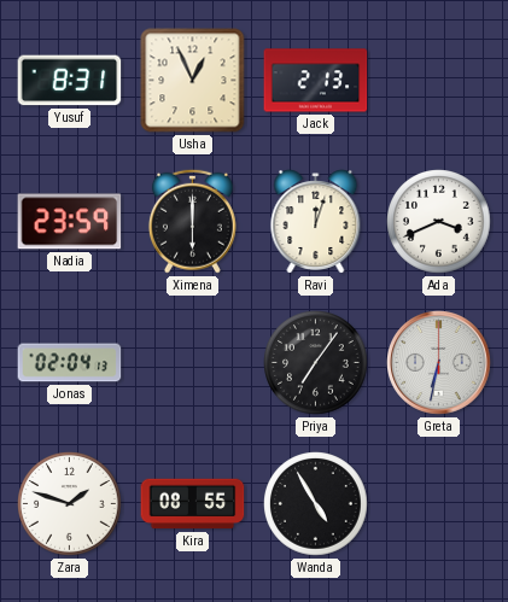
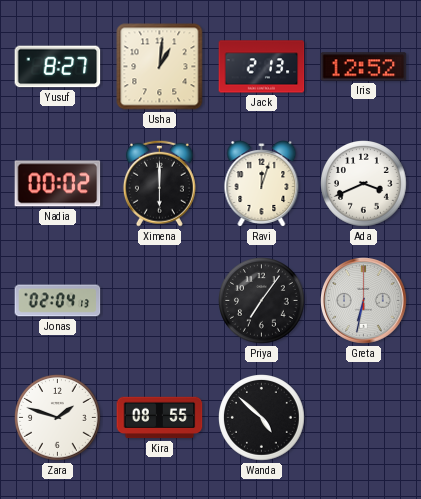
Yusuf: 8:31 -> 8:27
Usha: 12:56 -> 1:01
Iris: none -> 12:52
Nadia: 23:59 -> 00:02
Wanda: 4:55 -> 4:52
